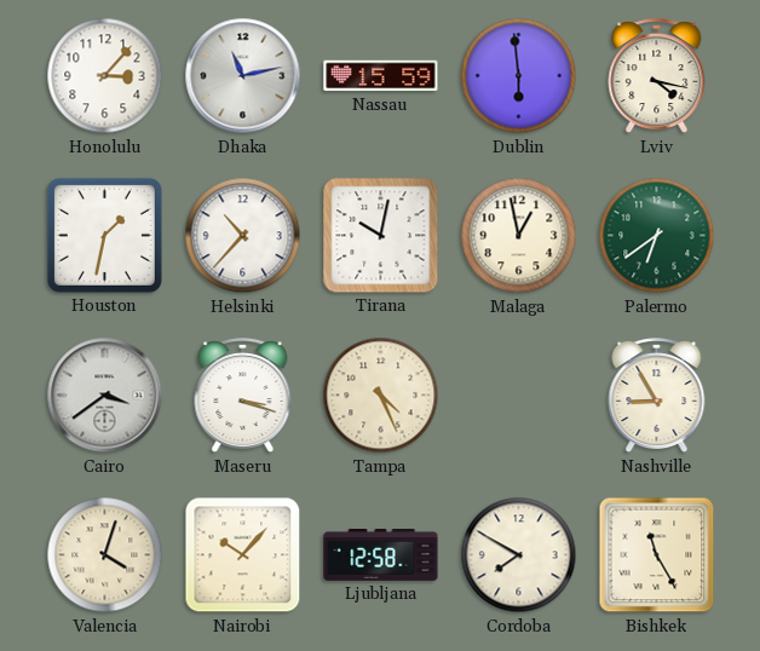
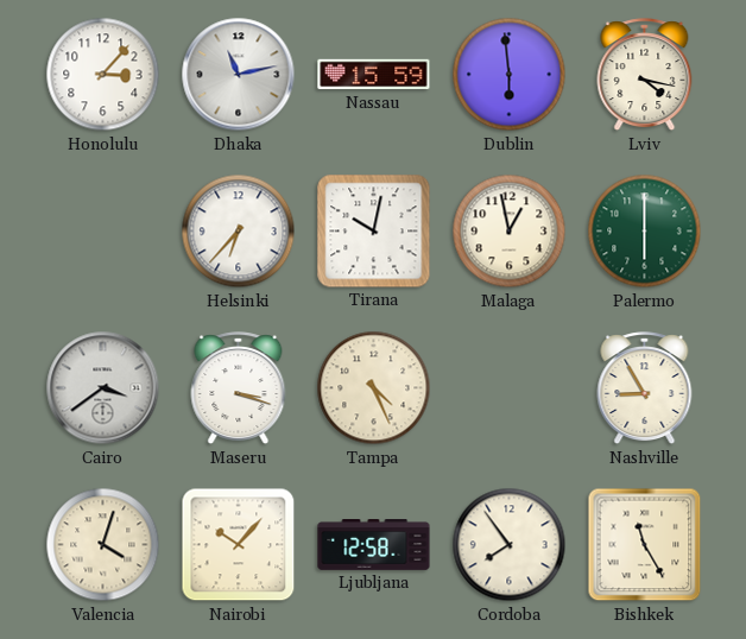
Houston: 1:32 -> none
Helsinki: 10:37 -> 6:37
Palermo: 6:39 -> 6:00
Cordoba: 7:50 -> 7:54
